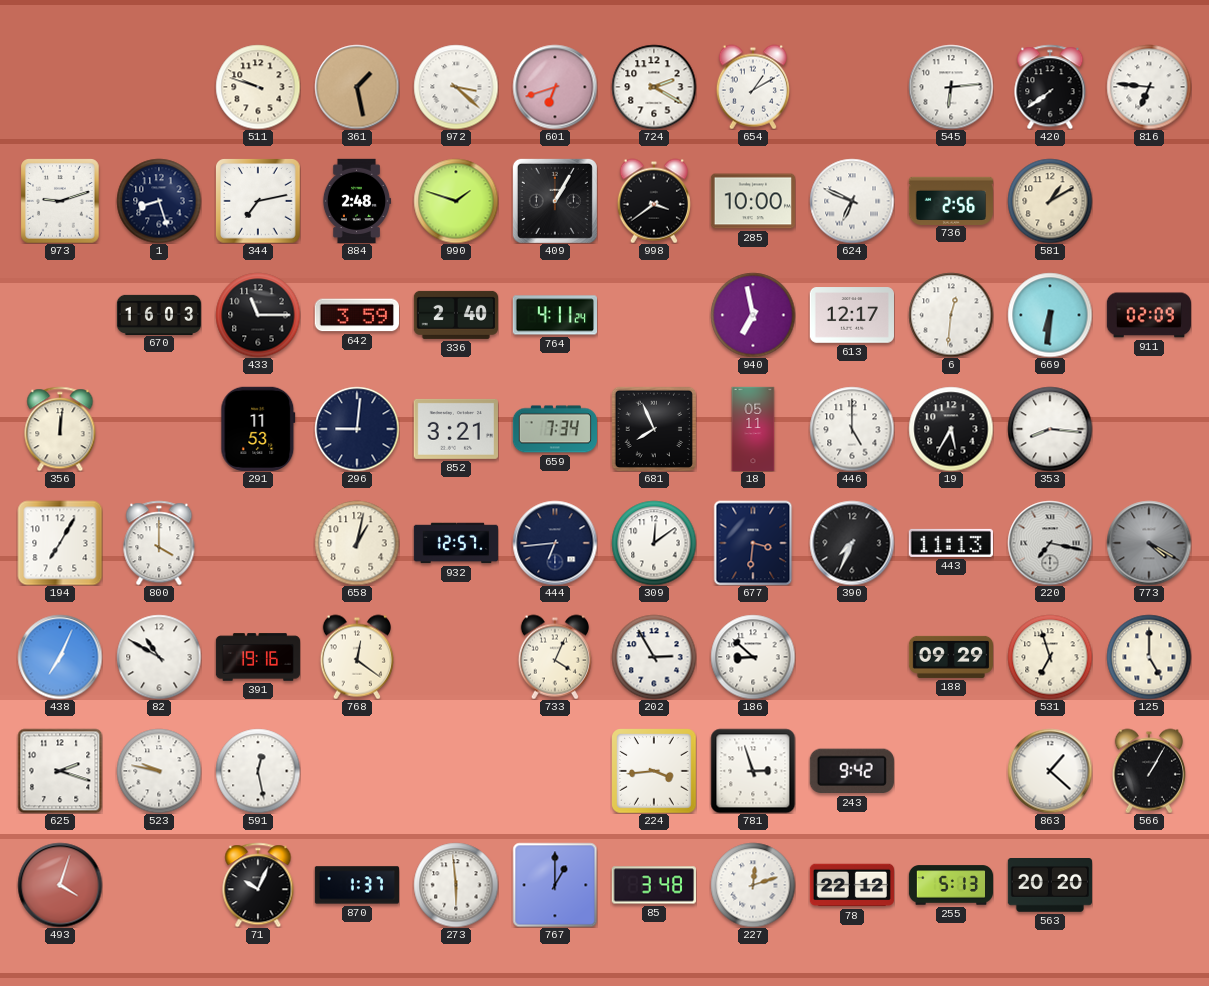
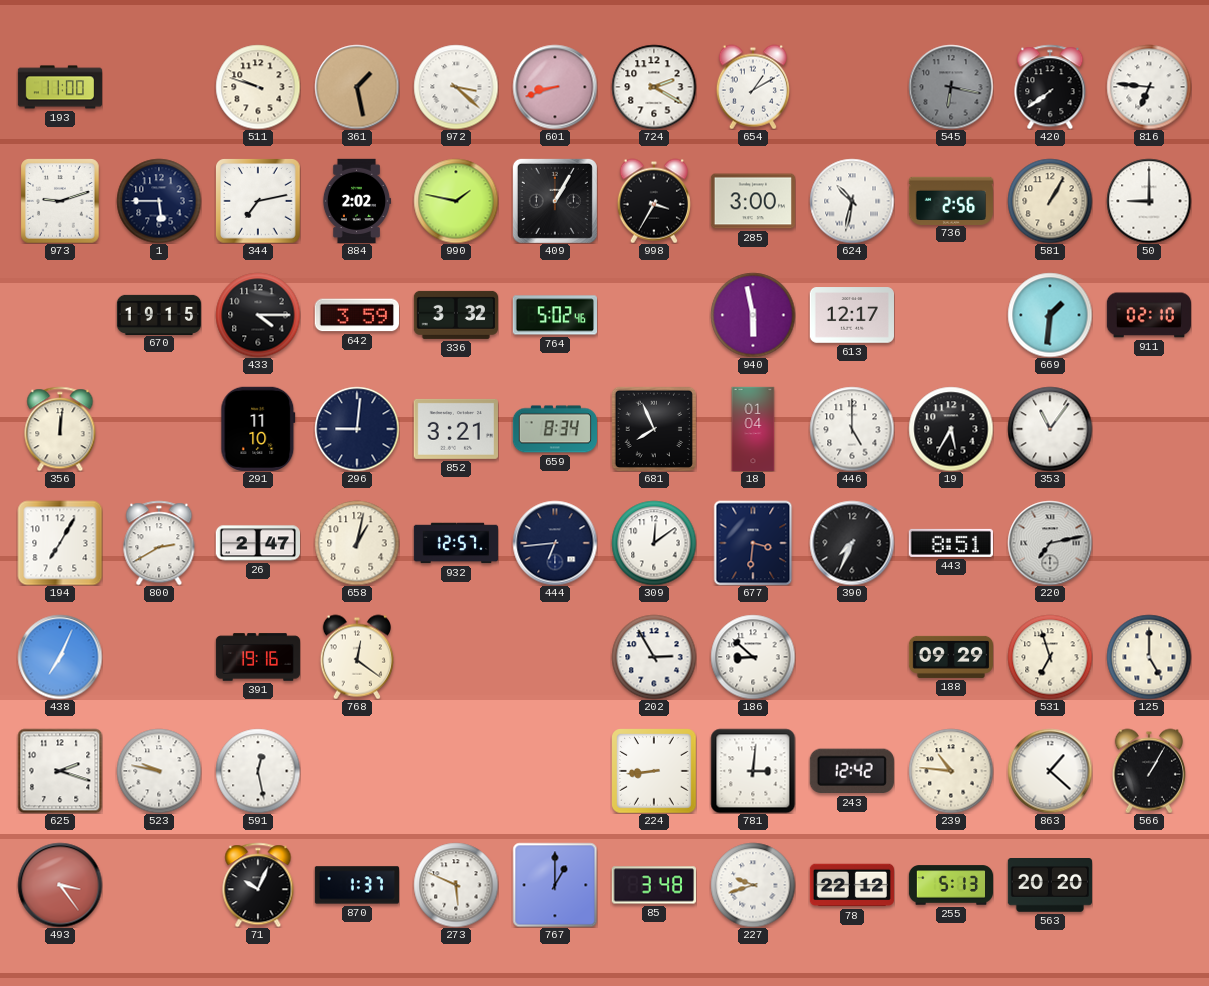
193: none -> 11:00
601: 6:42 -> 8:42
545: 6:14 -> 6:17
545 dial: white -> grey
1: 8:27 -> 5:45
884: 2:48 -> 2:02
990: 1:48 -> 1:47
998: 3:39 -> 3:35
285: 10:00 -> 3:00
624: 6:49 -> 10:32
581: 1:10 -> 1:05
50: none -> 9:00
670: 16:03 -> 19:15
433: 11:15 -> 4:15
336: 2:40 -> 3:32
764: 4:11 -> 5:02
940: 6:58 -> 5:58
6: 12:31 -> none
669: 6:31 -> 1:31
911: 02:09 -> 02:10
291: 11:53 -> 11:10
659: 7:34 -> 8:34
18: 05:11 -> 01:04
353: 8:16 -> 11:06
800: 4:00 -> 2:40
26: none -> 2:47
443: 11:13 -> 8:51
220: 7:17 -> 7:13
773: 4:20 -> none
82: 10:50 -> none
733: 4:04 -> none
224: 3:44 -> 8:44
781: 2:57 -> 3:01
243: 9:42 -> 12:42
239: none -> 10:46
493: 4:03 -> 3:24
273: 5:59 -> 5:49
227: 12:12 -> 9:42
